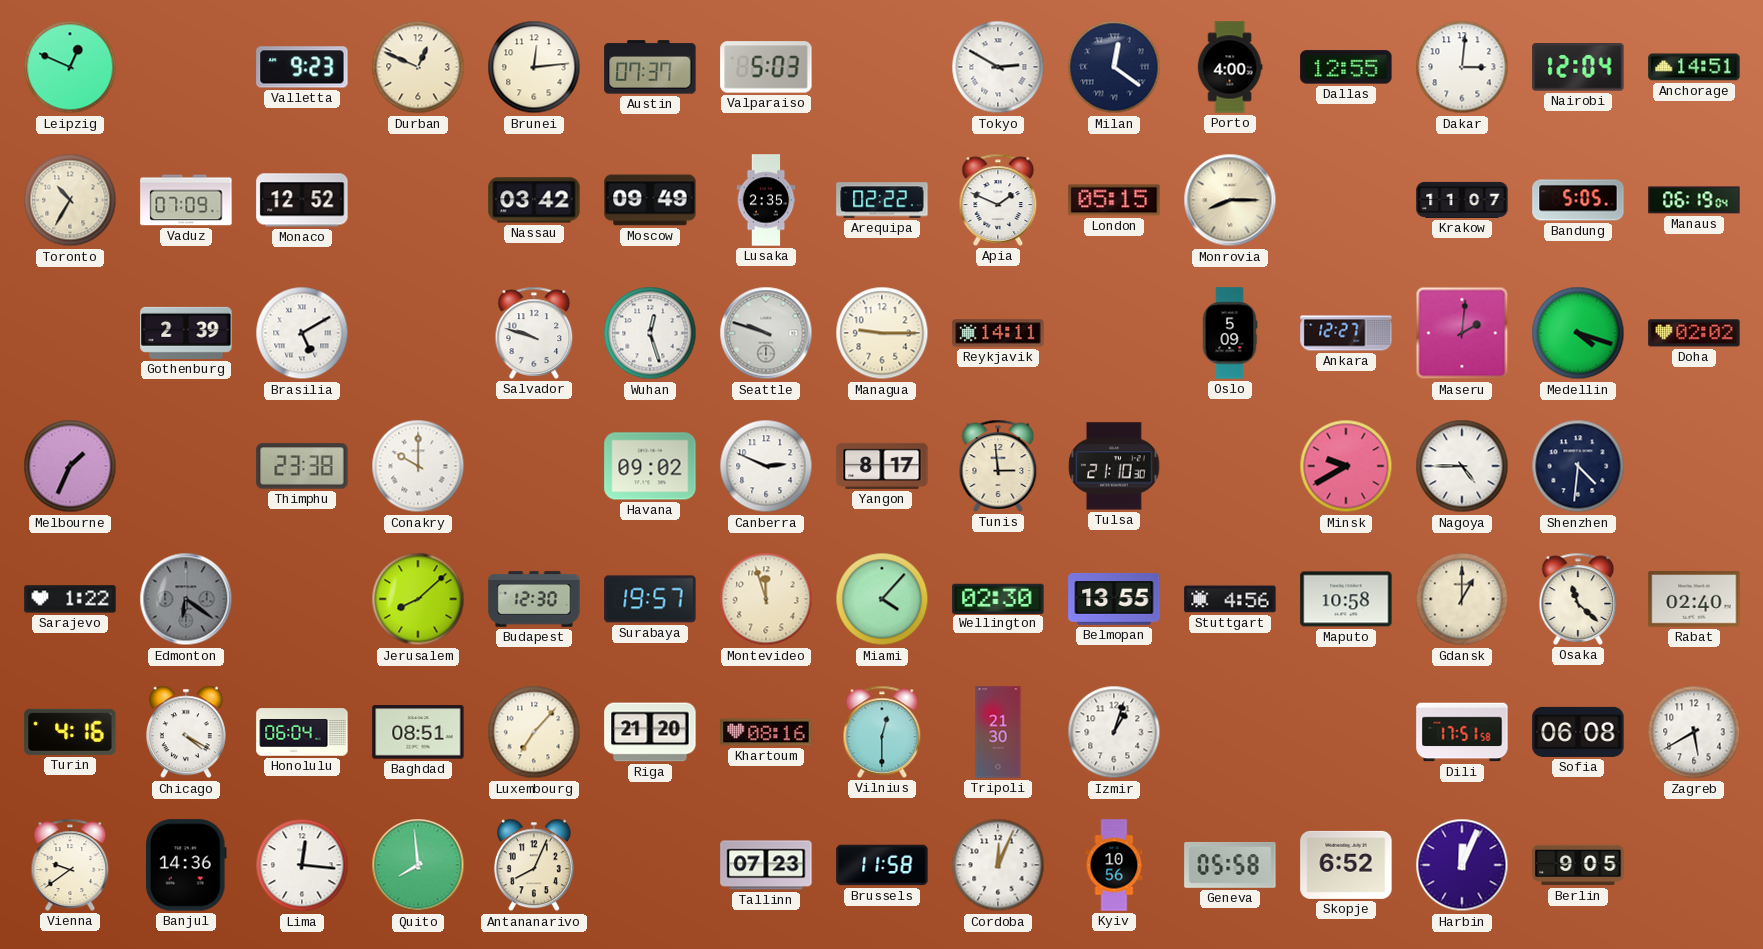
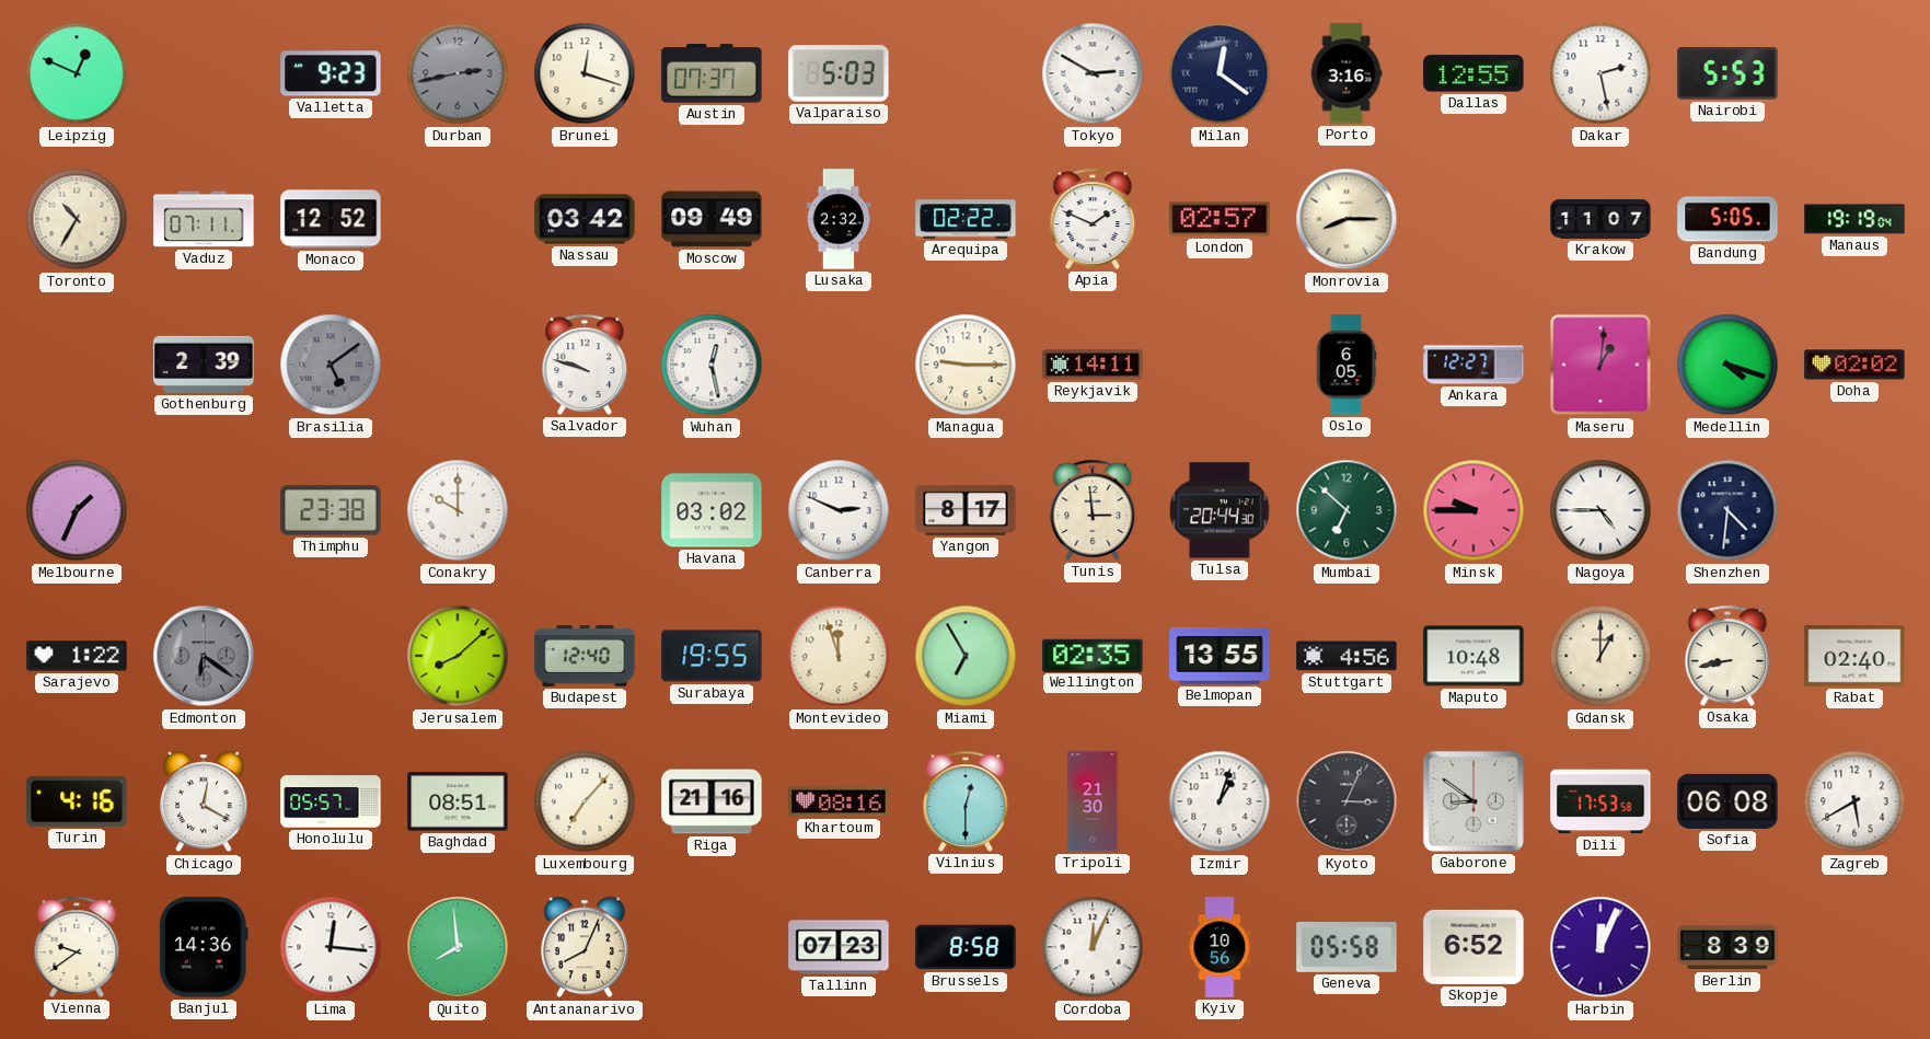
Durban: 12:49 -> 2:43
Durban dial: cream -> grey
Brunei: 12:14 -> 12:18
Porto: 4:00 -> 3:16
Dakar: 3:01 -> 2:28
Nairobi: 12:04 -> 5:53
Anchorage: 14:51 -> none
Vaduz: 07:09 -> 07:11
Lusaka: 2:35 -> 2:32
London: 05:15 -> 02:57
Manaus: 06:19 -> 19:19
Brasilia: 5:10 -> 5:09
Brasilia dial: white -> grey
Wuhan: 12:27 -> 12:28
Seattle: 9:48 -> none
Oslo: 5:09 -> 6:05
Maseru: 2:01 -> 1:01
Havana: 09:02 -> 03:02
Tulsa: 21:10 -> 20:44
Mumbai: none -> 6:52
Minsk: 9:40 -> 9:45
Budapest: 12:30 -> 12:40
Surabaya: 19:57 -> 19:55
Miami: 4:07 -> 6:55
Wellington: 02:30 -> 02:35
Maputo: 10:58 -> 10:48
Osaka: 11:22 -> 8:43
Chicago: 4:20 -> 12:20
Honolulu: 06:04 -> 05:57
Riga: 21:20 -> 21:16
Kyoto: none -> 3:04
Gaborone: none -> 8:51
Dili: 17:51 -> 17:53
Brussels: 11:58 -> 8:58
Berlin: 9:05 -> 8:39
